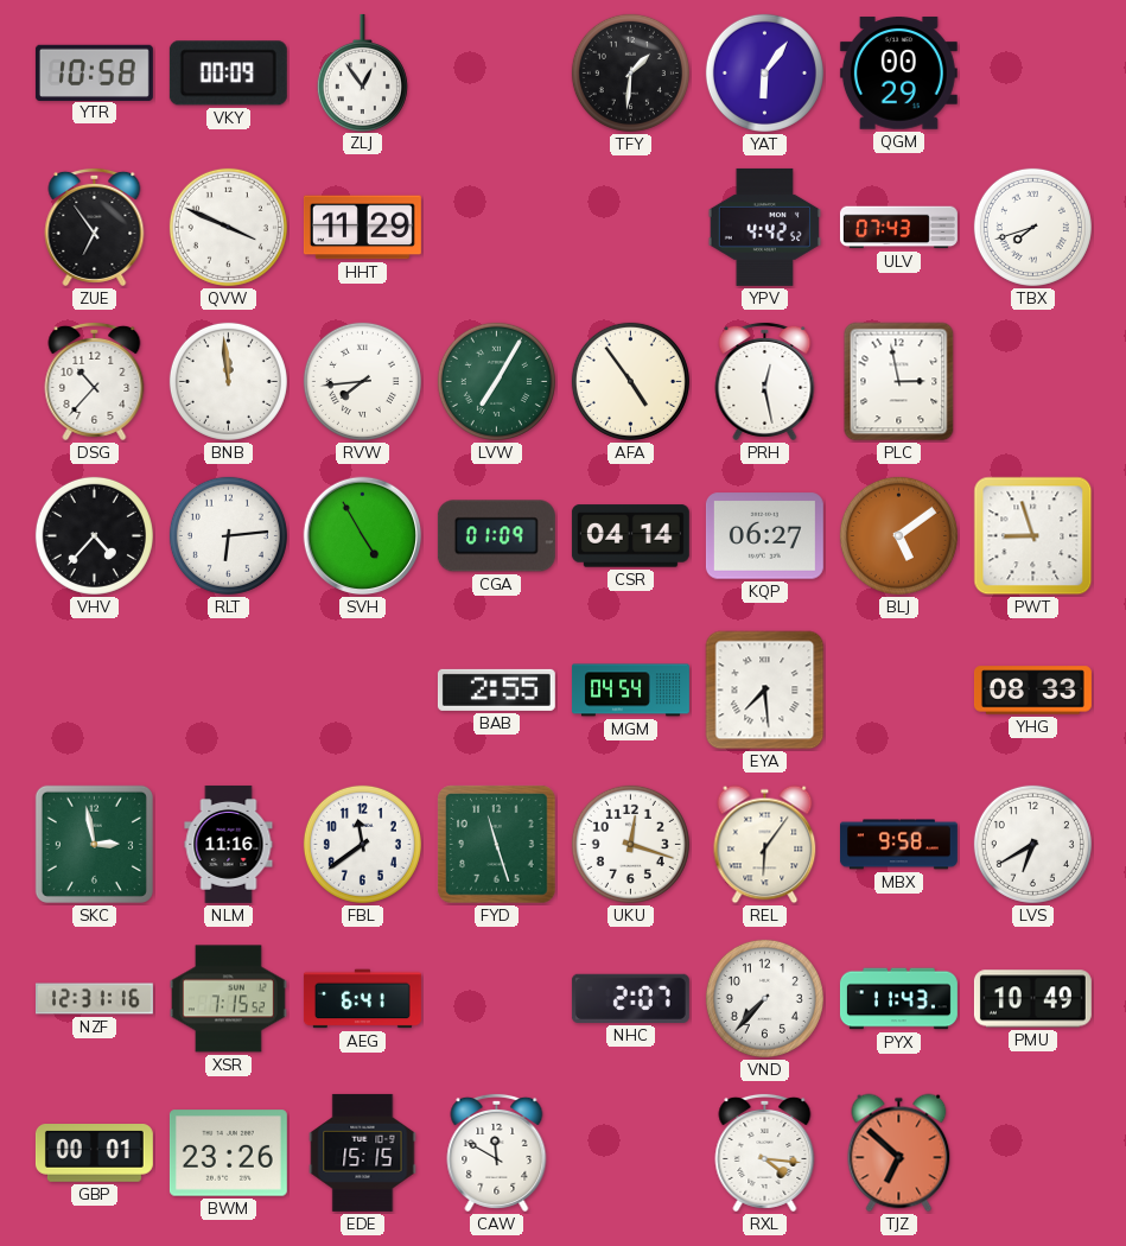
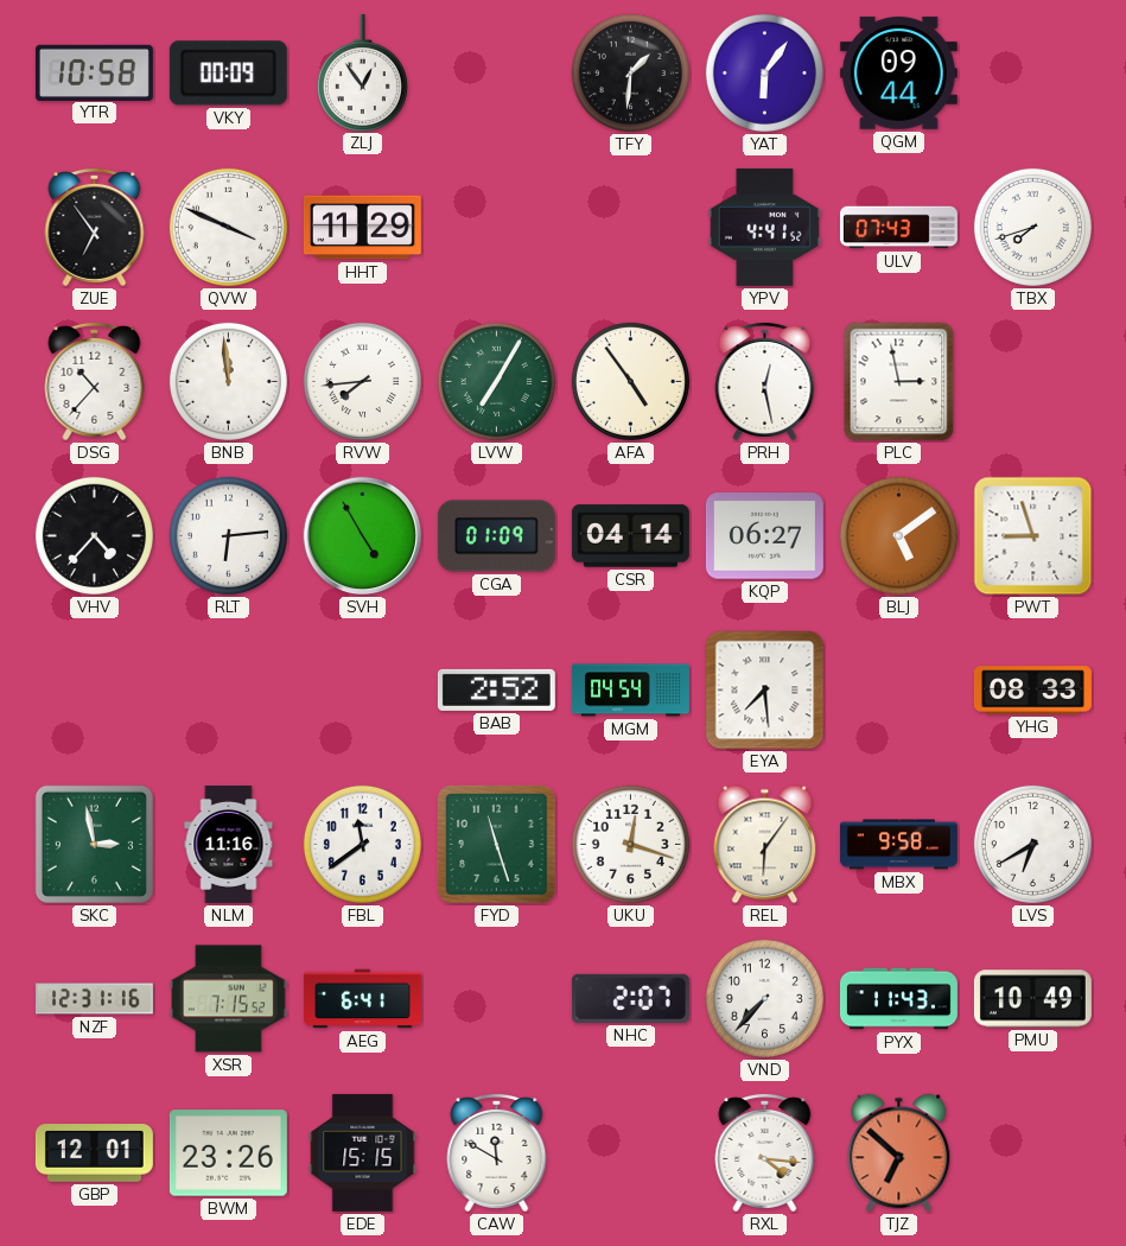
QGM: 00:29 -> 09:44
YPV: 4:42 -> 4:41
BAB: 2:55 -> 2:52
GBP: 00:01 -> 12:01
